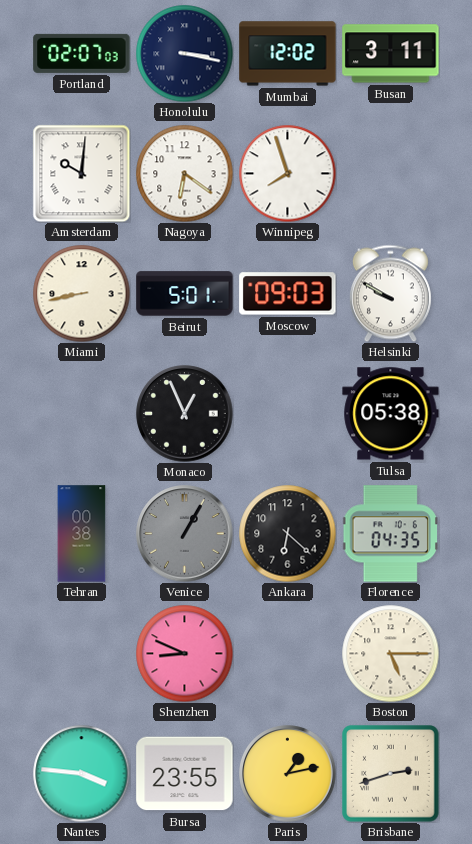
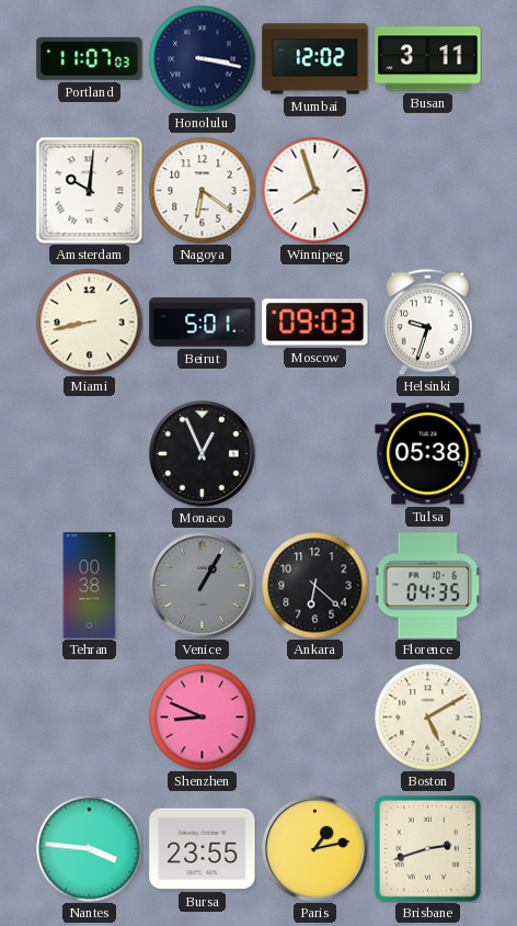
Portland: 02:07 -> 11:07
Helsinki: 9:50 -> 9:33
Boston: 5:15 -> 5:10
